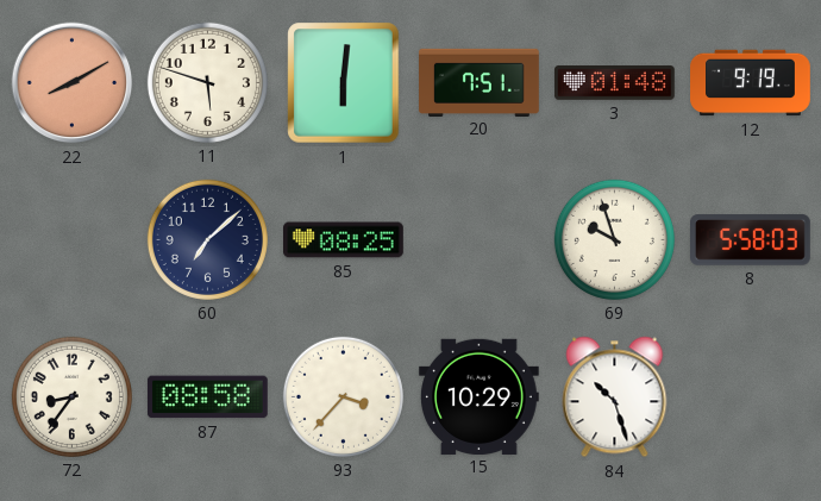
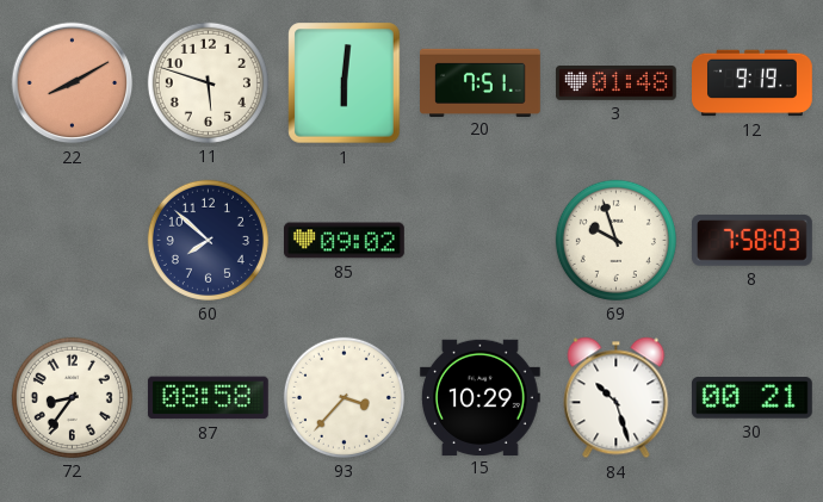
60: 7:08 -> 7:52
85: 08:25 -> 09:02
8: 5:58 -> 7:58
30: none -> 00:21
